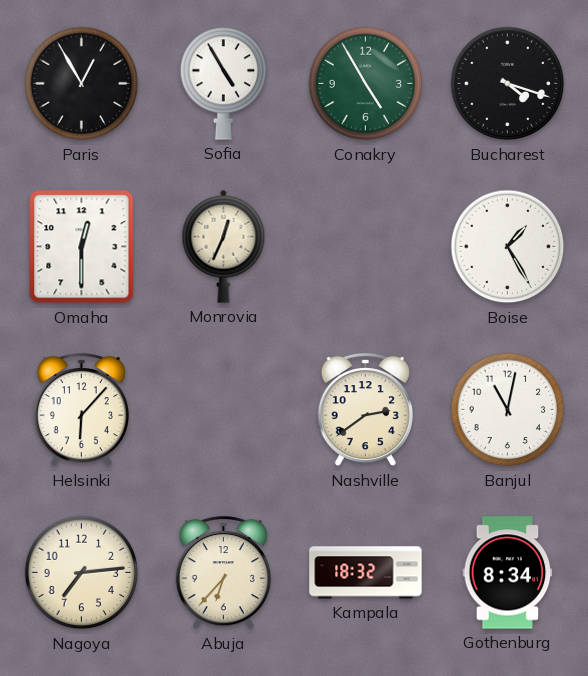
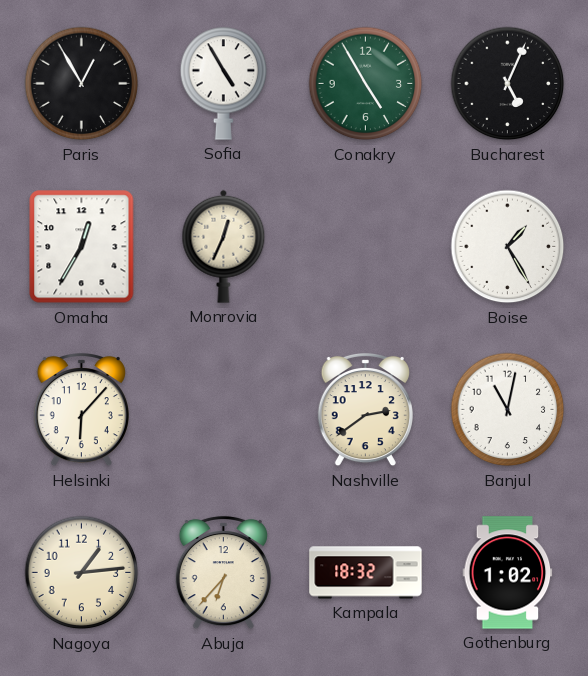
Bucharest: 4:18 -> 5:04
Omaha: 12:30 -> 12:35
Nagoya: 7:14 -> 1:14
Gothenburg: 8:34 -> 1:02
